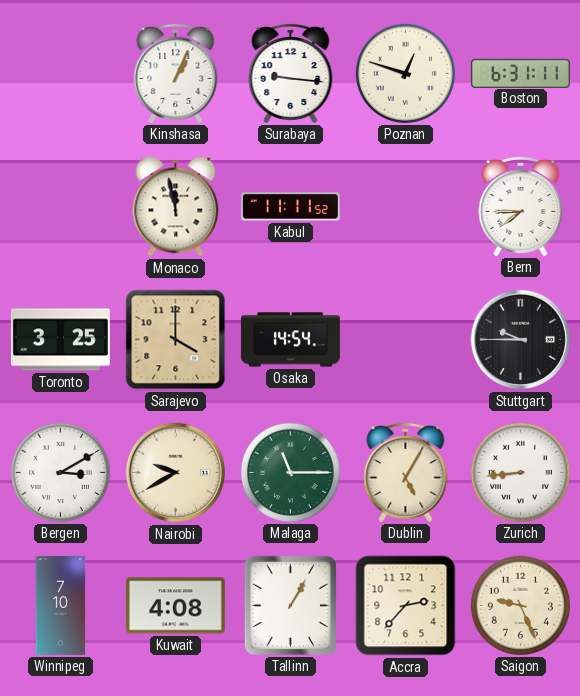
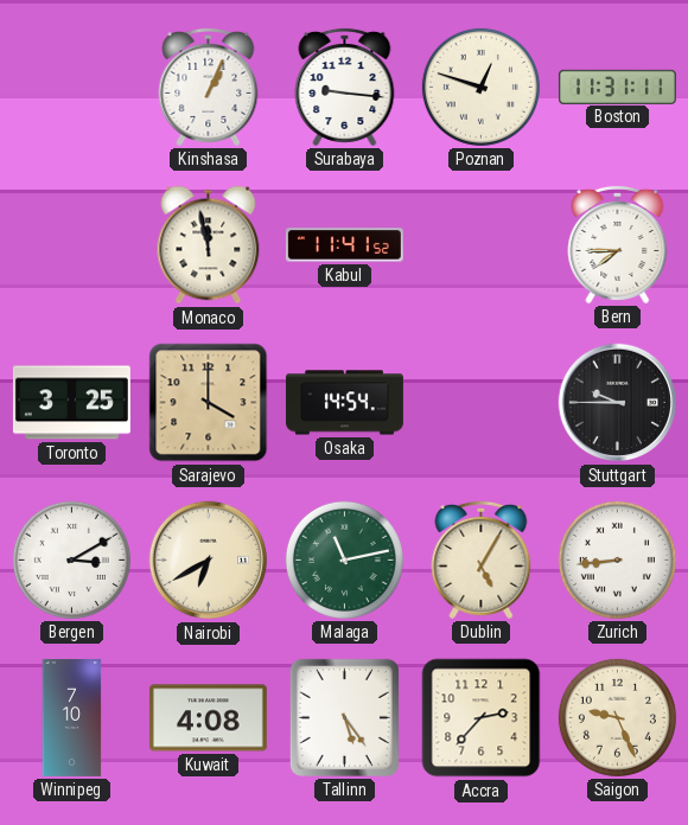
Boston: 6:31 -> 11:31
Kabul: 11:11 -> 11:41
Nairobi: 9:40 -> 6:40
Malaga: 11:15 -> 11:13
Tallinn: 1:05 -> 5:24
